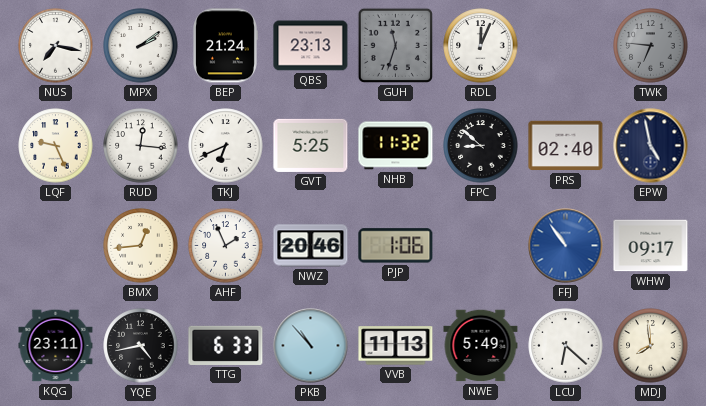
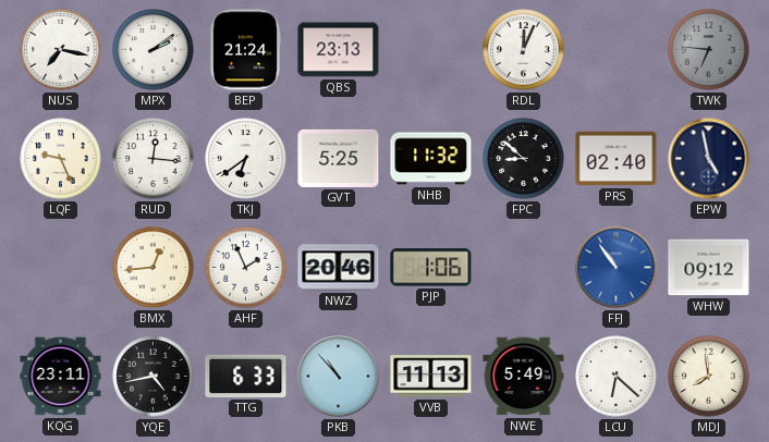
GUH: 11:33 -> none
TKJ: 6:41 -> 6:39
WHW: 09:17 -> 09:12
